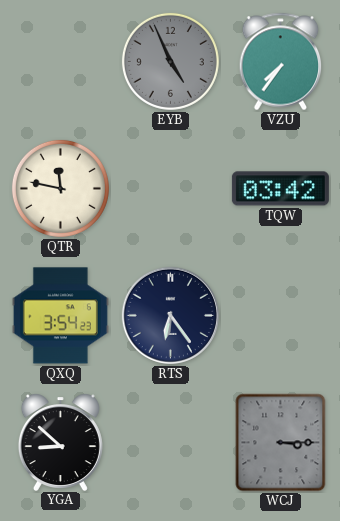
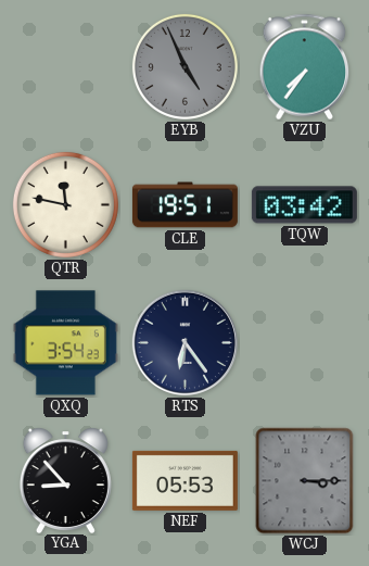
CLE: none -> 19:51
YGA: 8:52 -> 8:53
NEF: none -> 05:53
